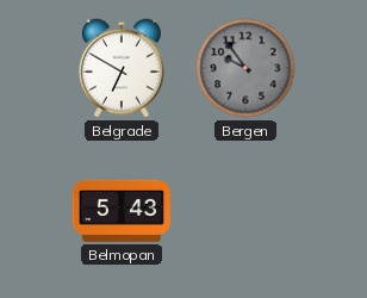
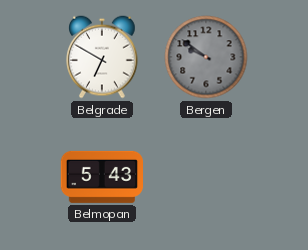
Bergen: 9:54 -> 9:51
